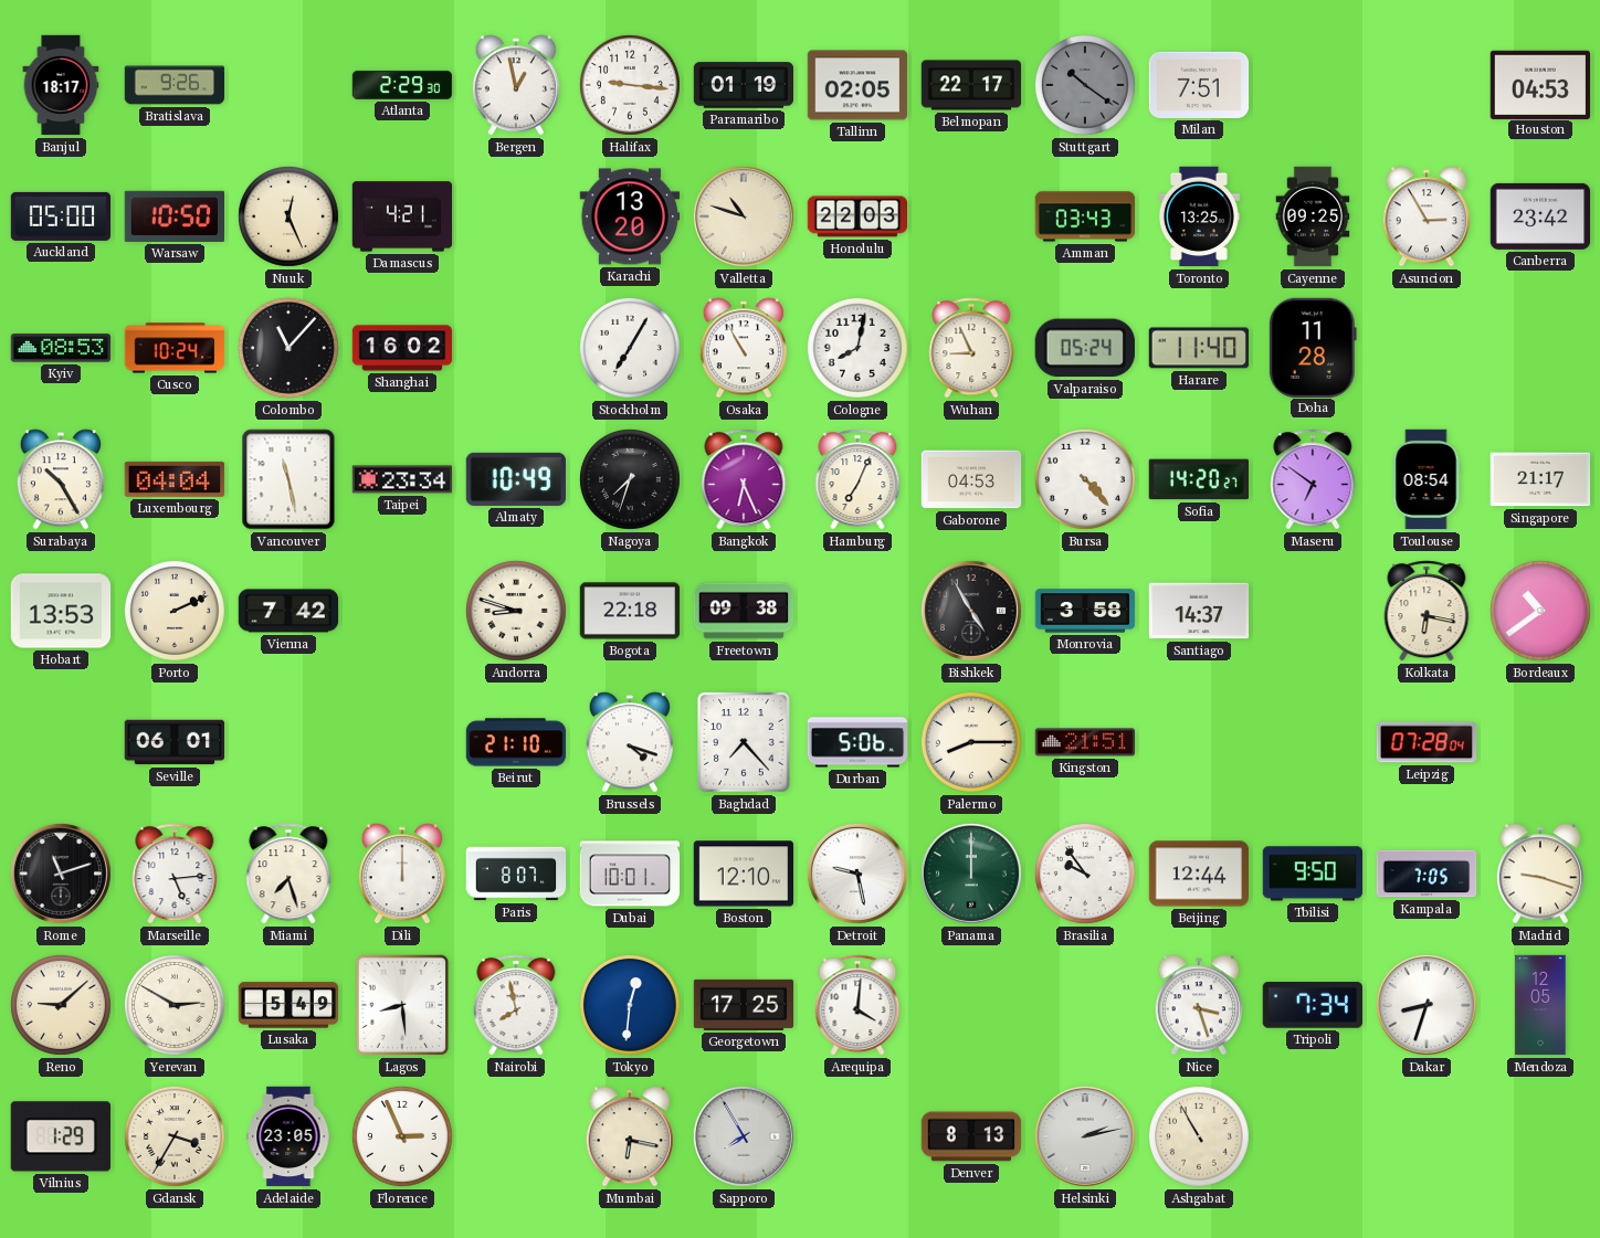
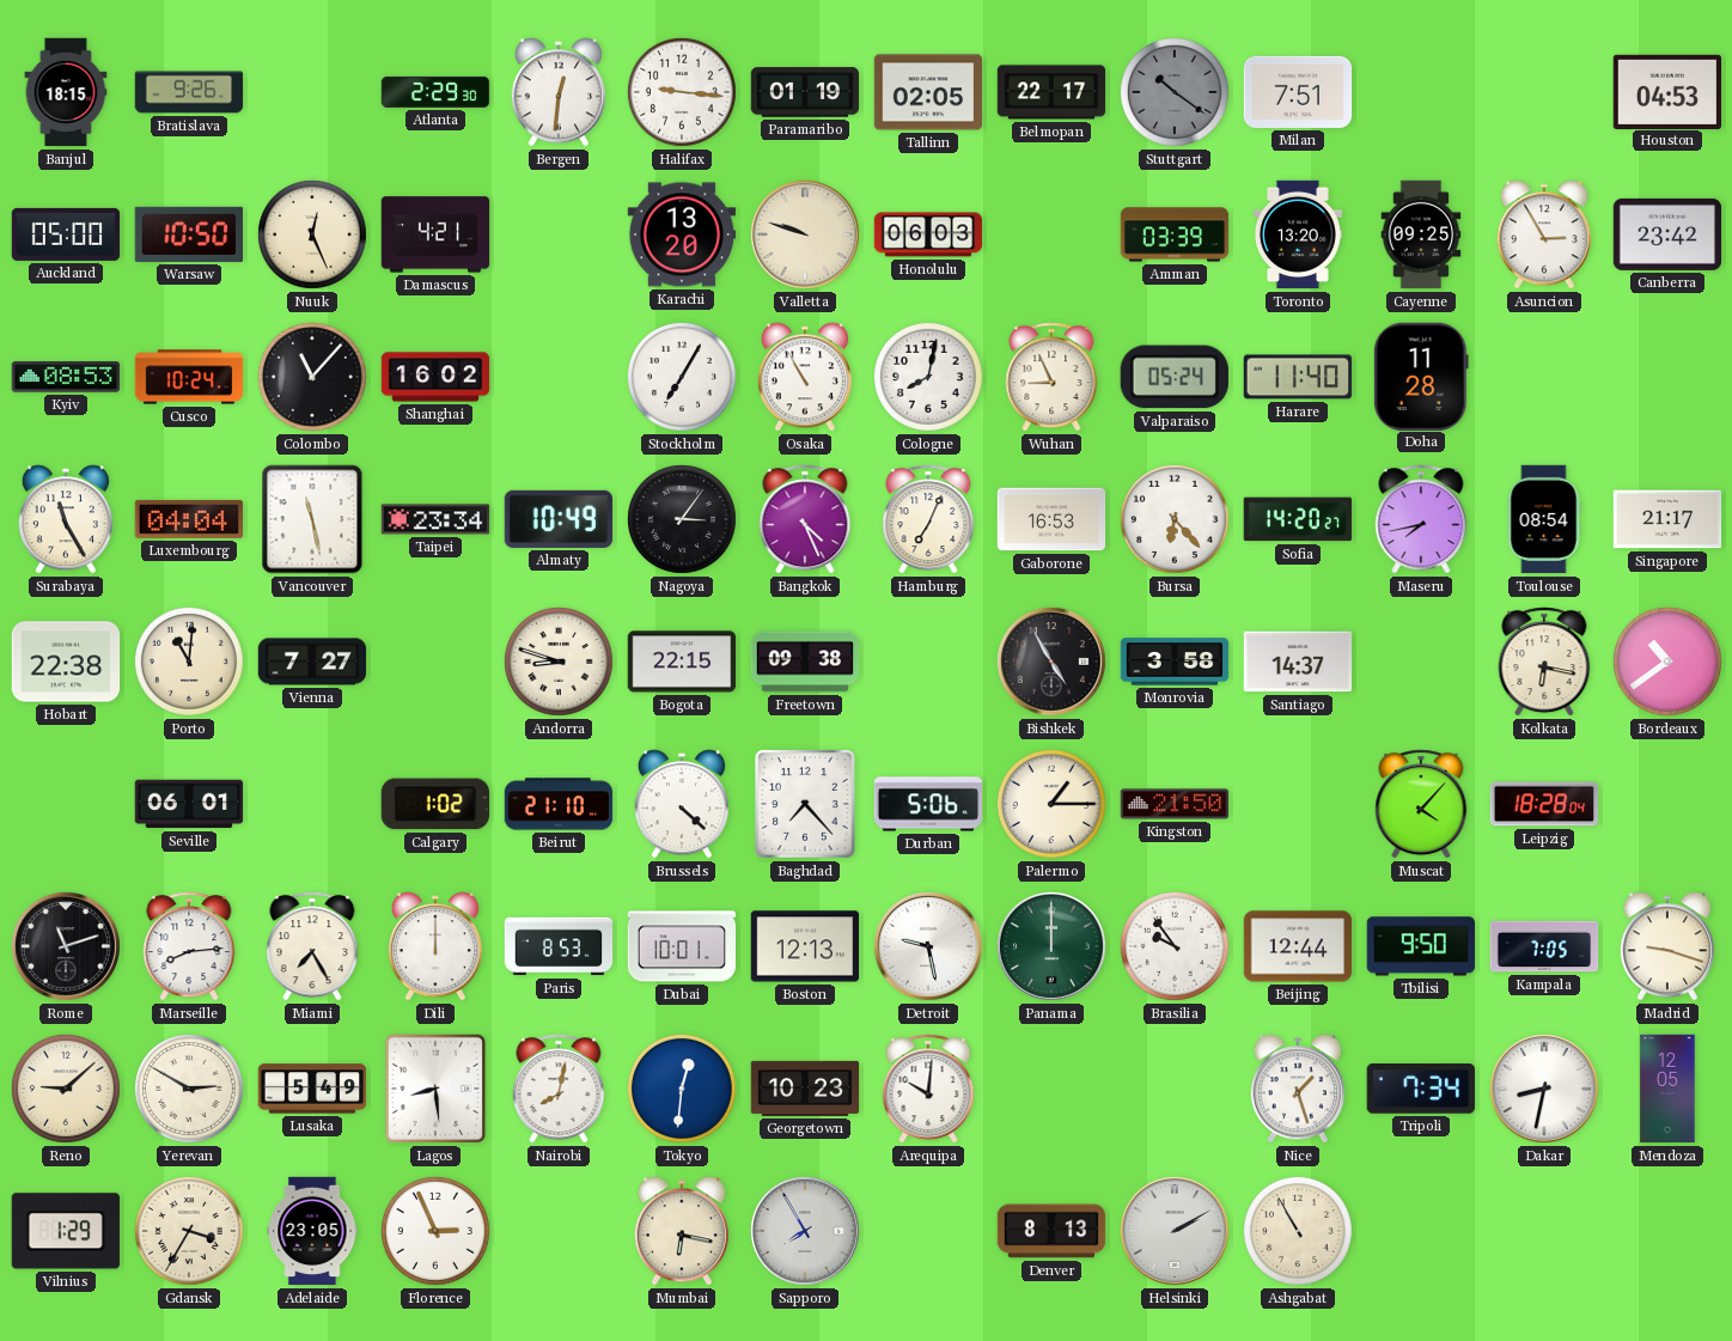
Banjul: 18:17 -> 18:15
Bergen: 12:58 -> 12:31
Valletta: 10:48 -> 9:48
Honolulu: 22:03 -> 06:03
Amman: 03:43 -> 03:39
Toronto: 13:25 -> 13:20
Surabaya: 10:25 -> 11:25
Nagoya: 7:33 -> 3:06
Bangkok: 6:26 -> 4:26
Gaborone: 04:53 -> 16:53
Bursa: 4:23 -> 6:23
Maseru: 6:51 -> 7:43
Hobart: 13:53 -> 22:38
Porto: 2:11 -> 11:01
Vienna: 7:42 -> 7:27
Bogota: 22:18 -> 22:15
Calgary: none -> 1:02
Brussels: 4:18 -> 4:22
Palermo: 8:15 -> 1:15
Kingston: 21:51 -> 21:50
Muscat: none -> 4:07
Leipzig: 07:28 -> 18:28
Marseille: 5:14 -> 8:14
Miami: 7:27 -> 7:25
Paris: 8:07 -> 8:53
Boston: 12:10 -> 12:13
Nairobi: 7:58 -> 8:02
Georgetown: 17:25 -> 10:23
Arequipa: 4:01 -> 10:01
Nice: 3:27 -> 1:27
Dakar: 8:33 -> 8:32
Helsinki: 2:13 -> 2:10
